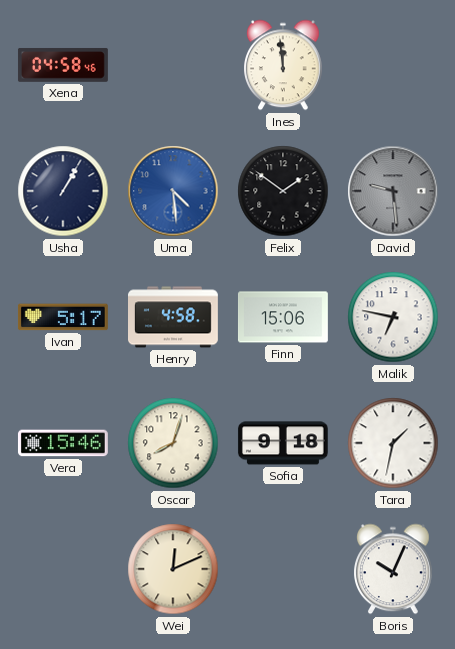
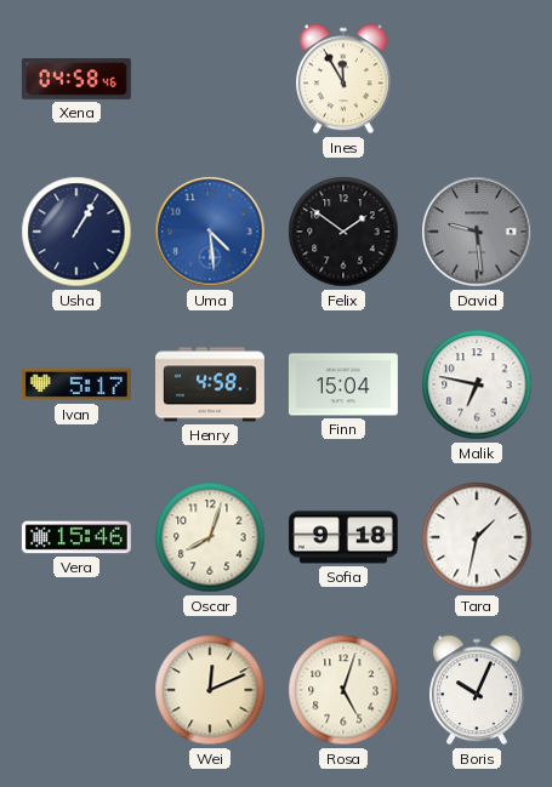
Ines: 11:59 -> 11:55
Finn: 15:06 -> 15:04
Rosa: none -> 5:03
